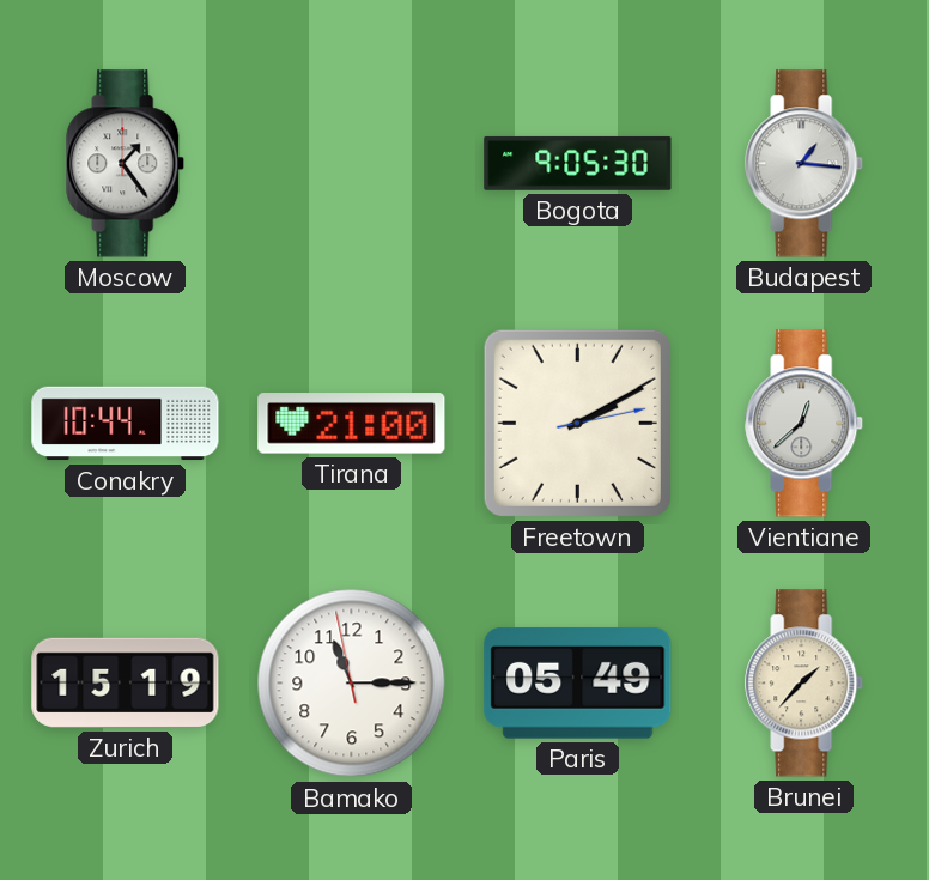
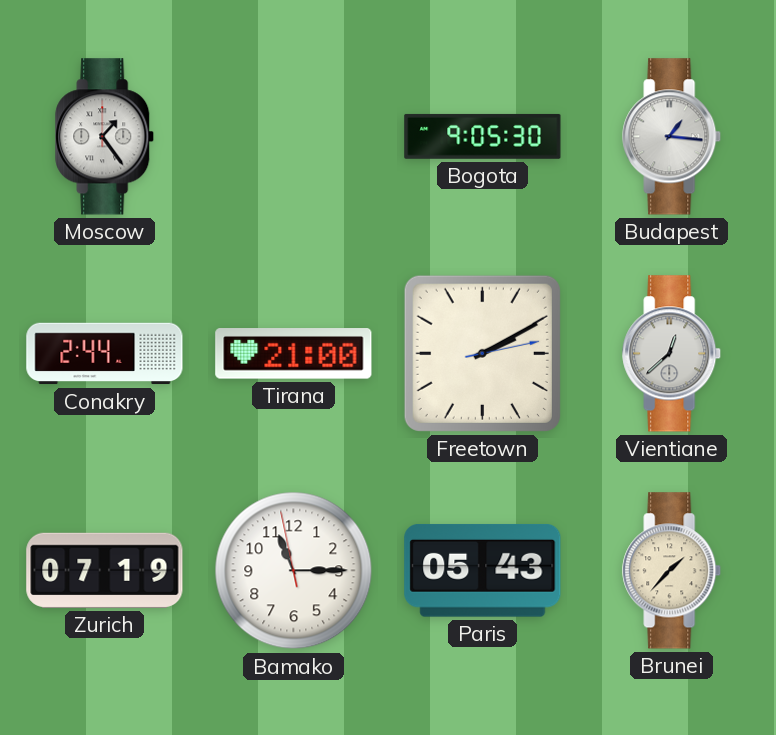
Conakry: 10:44 -> 2:44
Zurich: 15:19 -> 07:19
Paris: 05:49 -> 05:43
